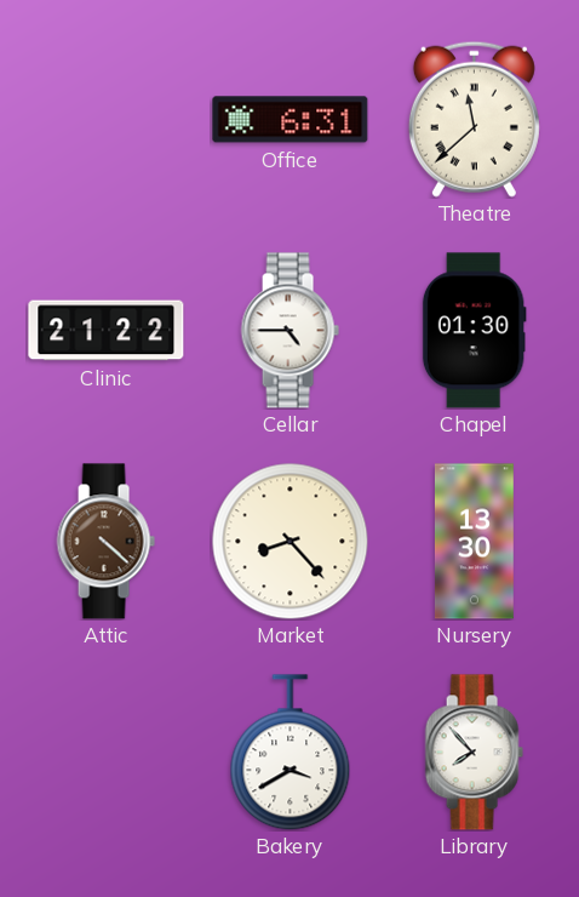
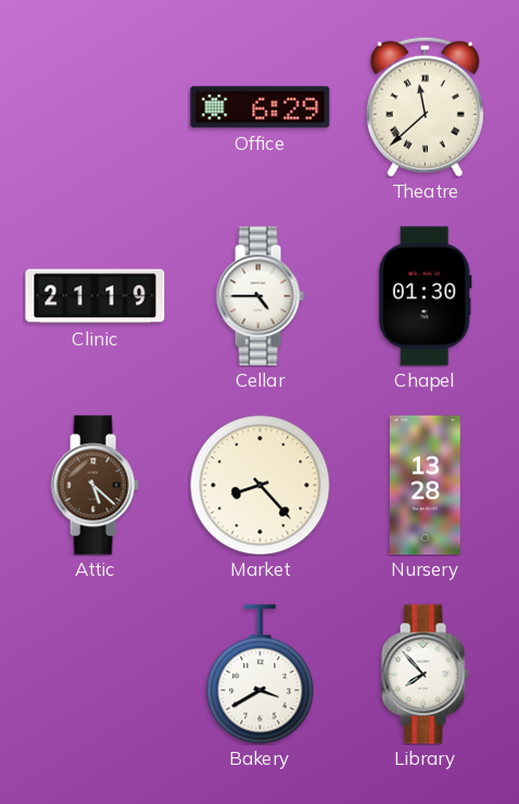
Office: 6:31 -> 6:29
Clinic: 21:22 -> 21:19
Attic: 4:22 -> 5:22
Nursery: 13:30 -> 13:28
